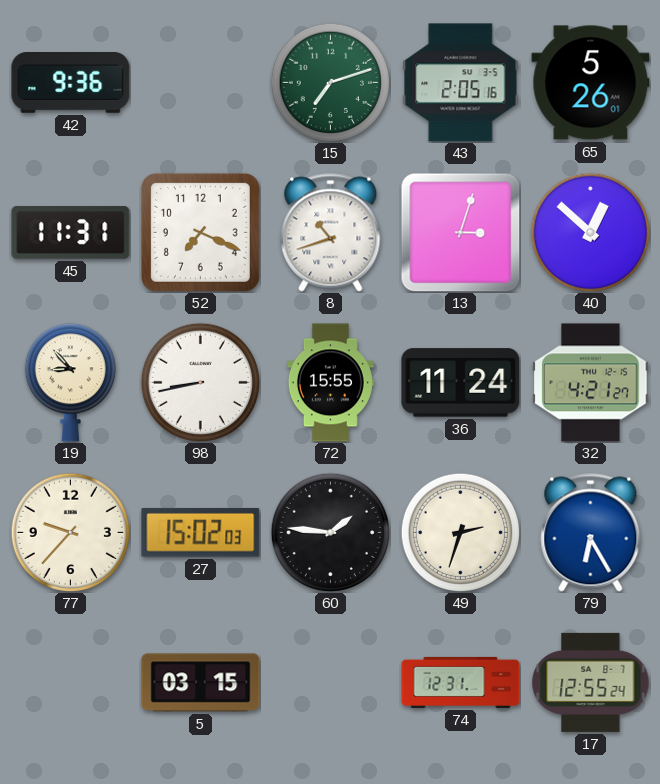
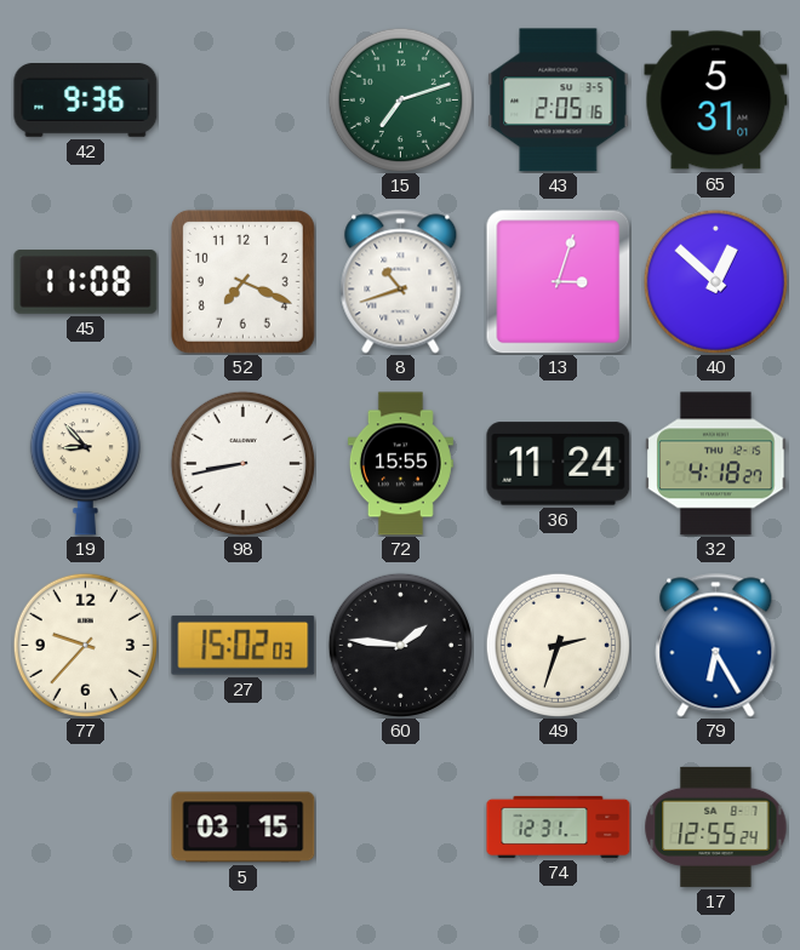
65: 5:26 -> 5:31
45: 11:31 -> 11:08
32: 4:21 -> 4:18
